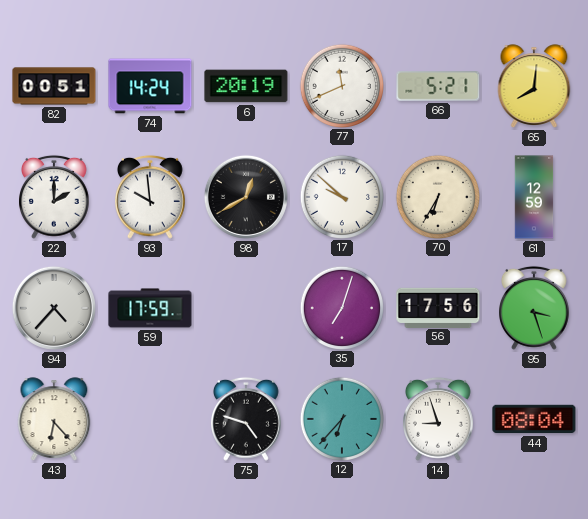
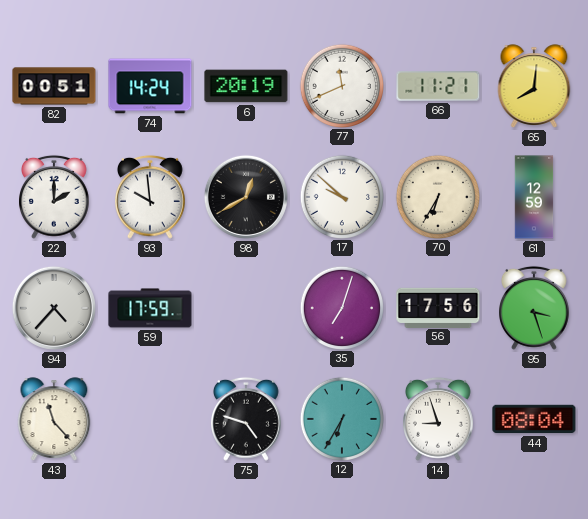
66: 5:21 -> 11:21
43: 6:23 -> 11:23
12: 6:37 -> 6:35
